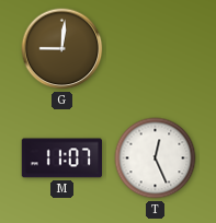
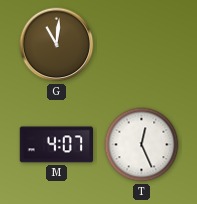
G: 9:01 -> 11:01
M: 11:07 -> 4:07
